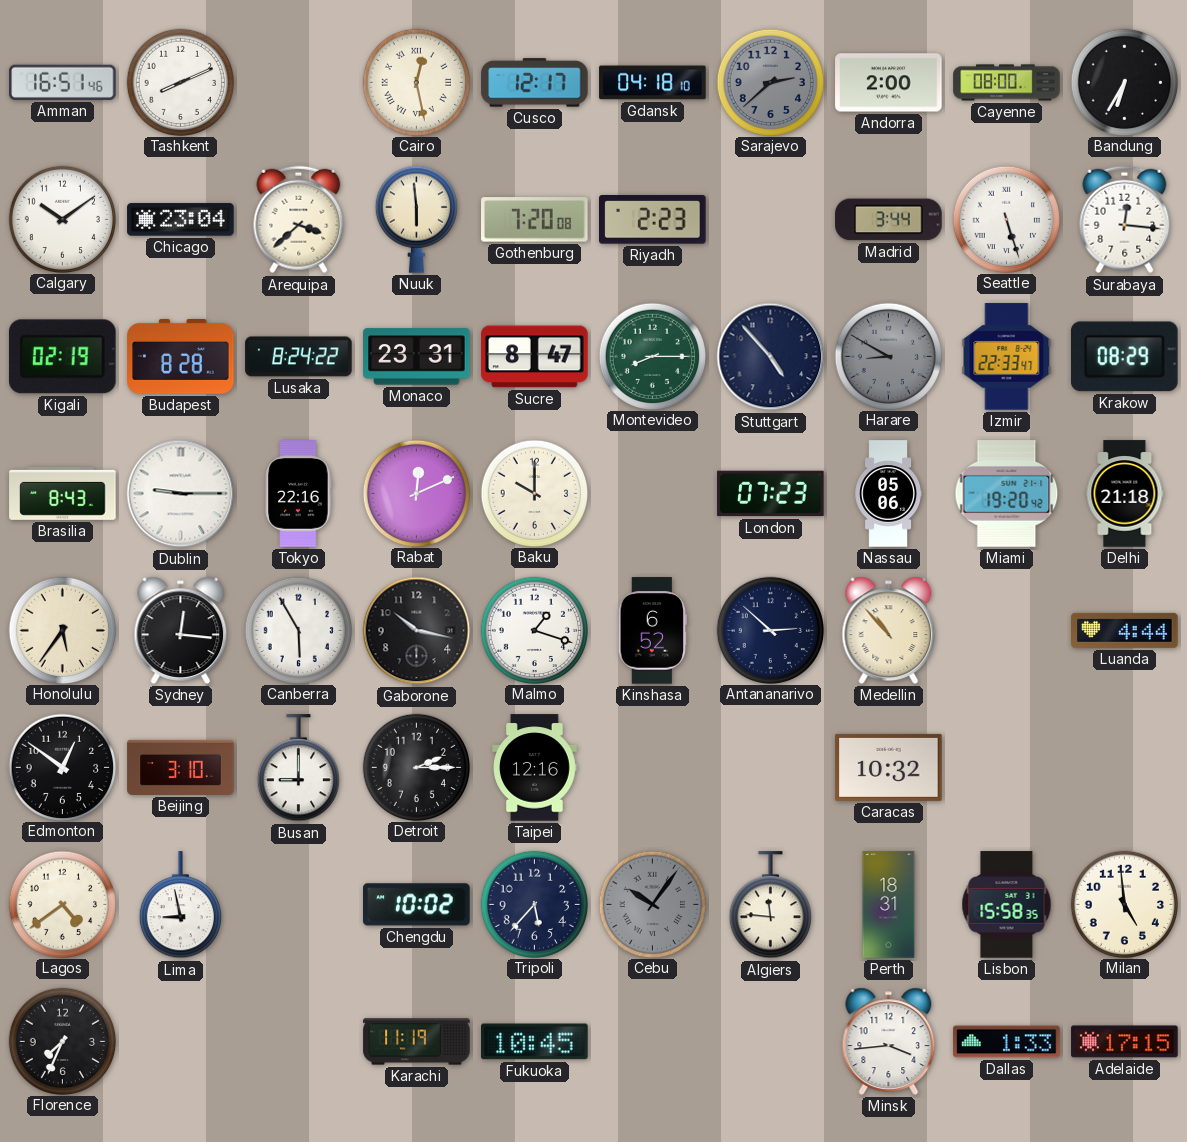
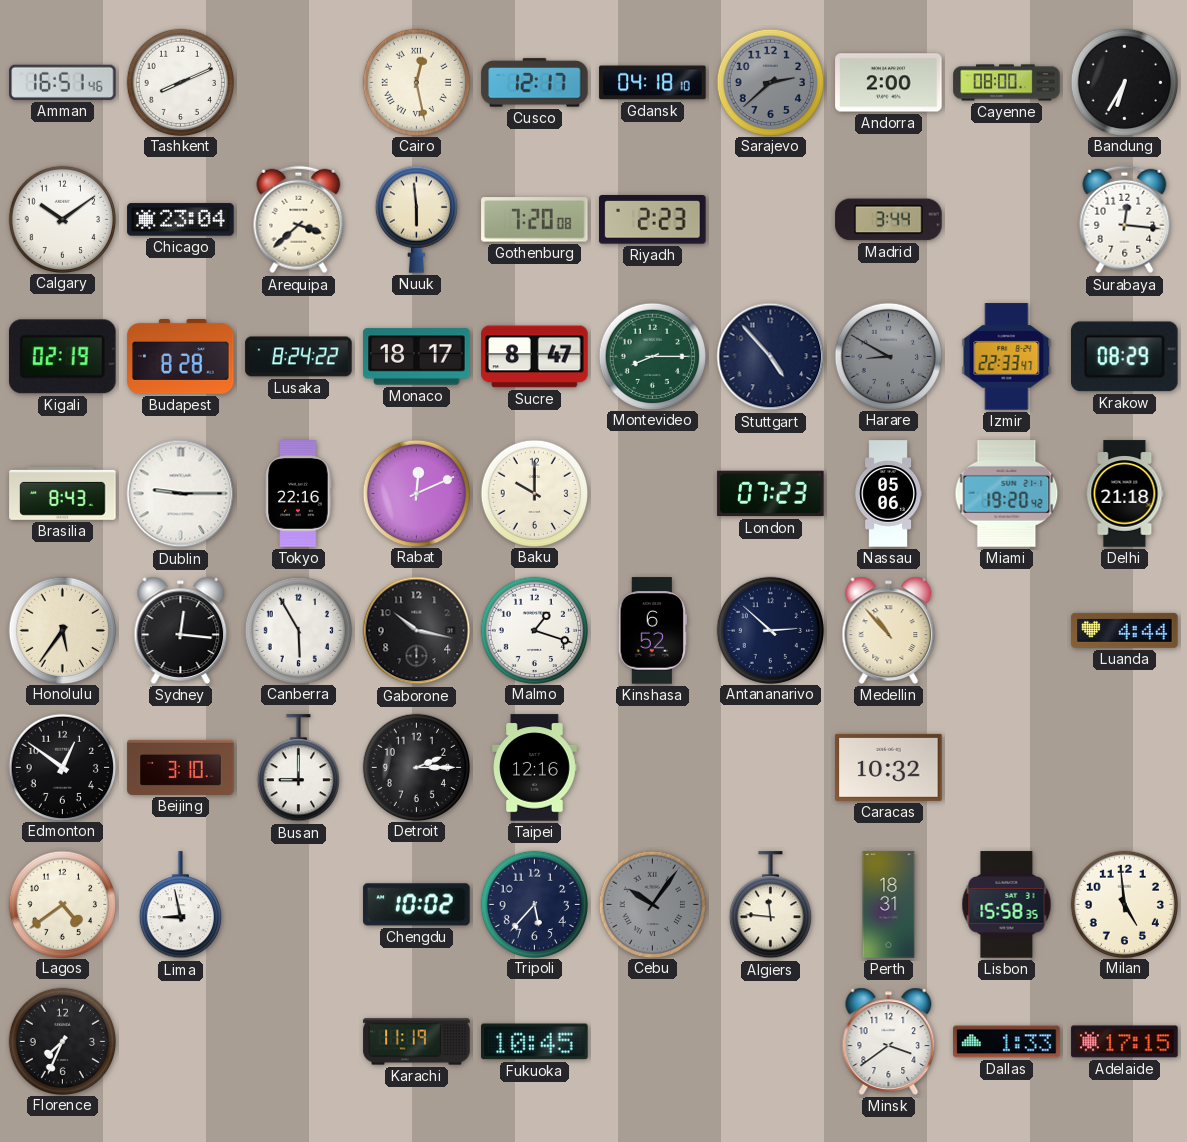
Seattle: 5:27 -> none
Monaco: 23:31 -> 18:17
Minsk: 3:44 -> 3:39
